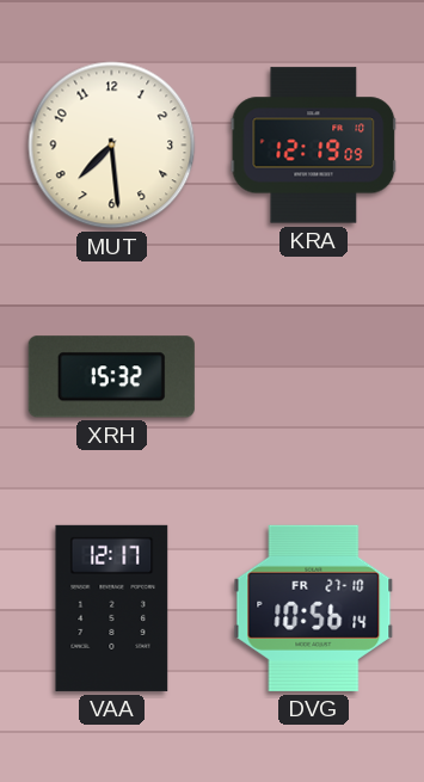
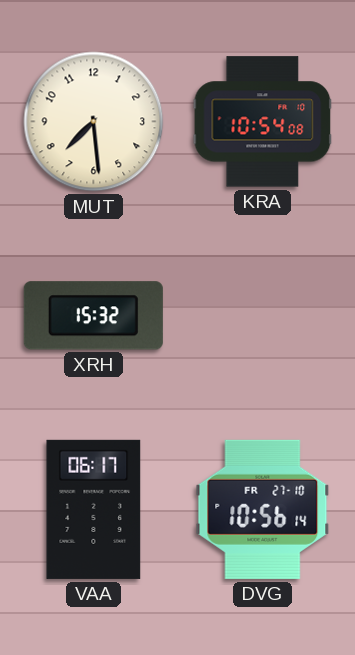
KRA: 12:19 -> 10:54
VAA: 12:17 -> 06:17
